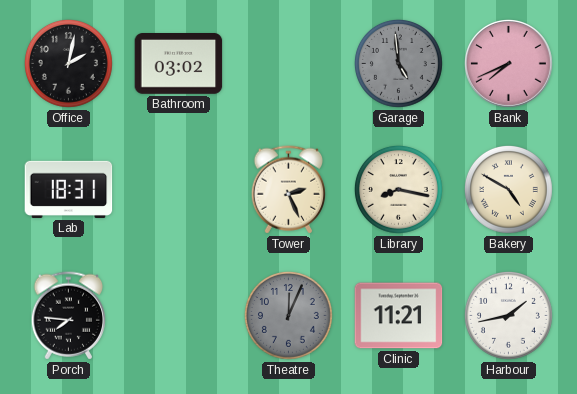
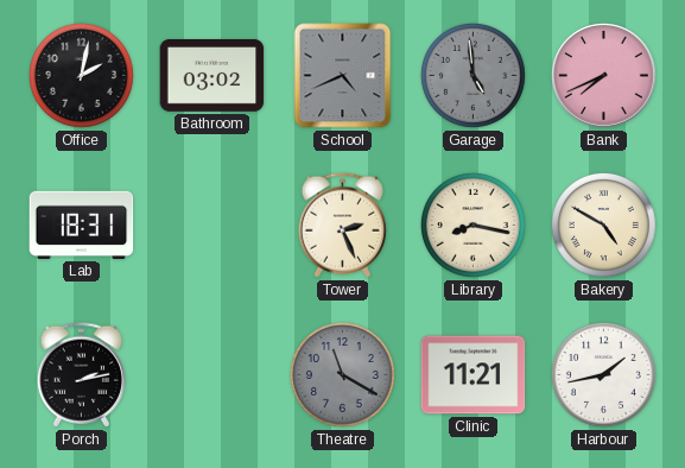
School: none -> 4:41
Porch: 7:46 -> 2:13
Theatre: 12:04 -> 11:20
